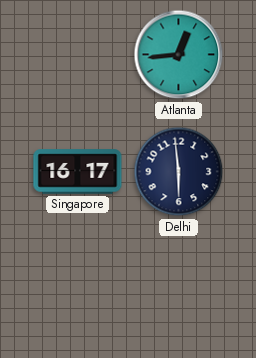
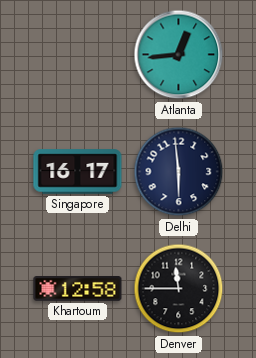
Khartoum: none -> 12:58
Denver: none -> 11:45
